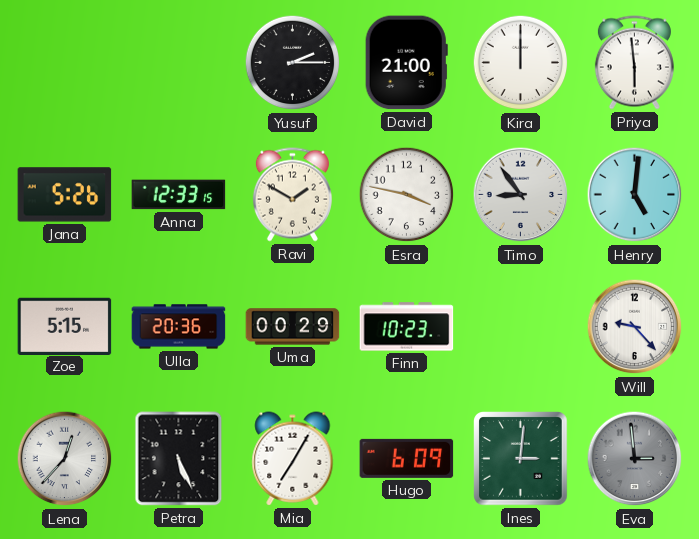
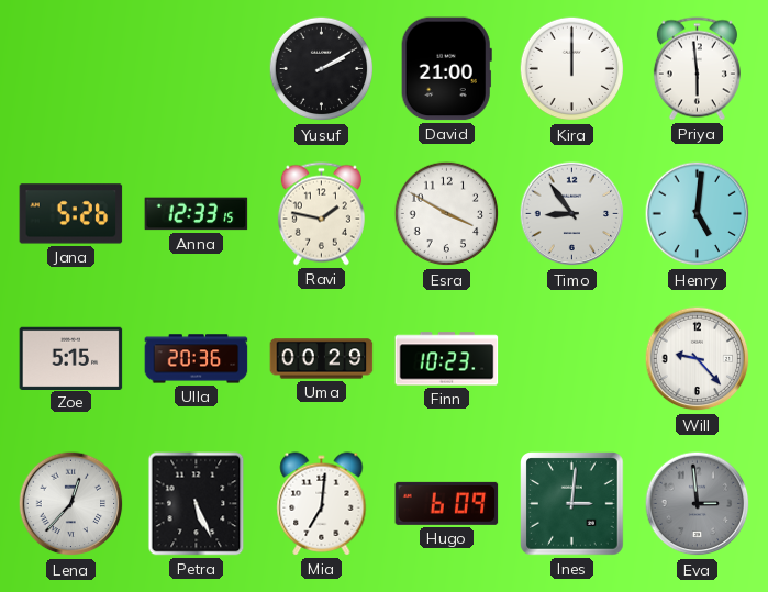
Yusuf: 2:15 -> 2:10
Ravi: 1:50 -> 1:47
Esra: 3:47 -> 3:50
Mia: 7:05 -> 7:01
